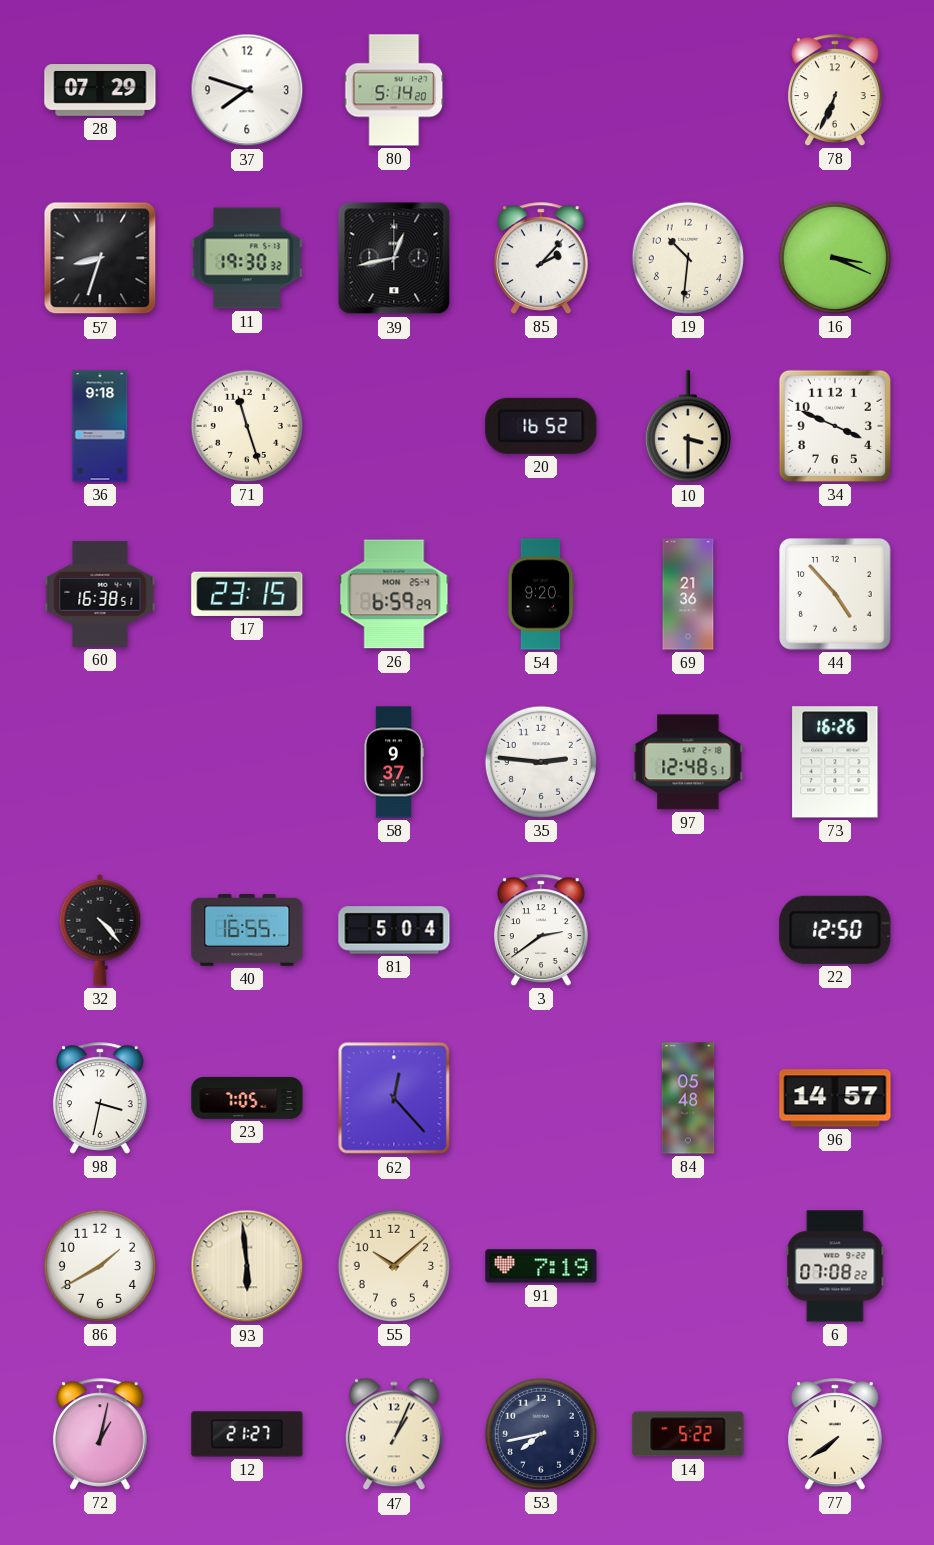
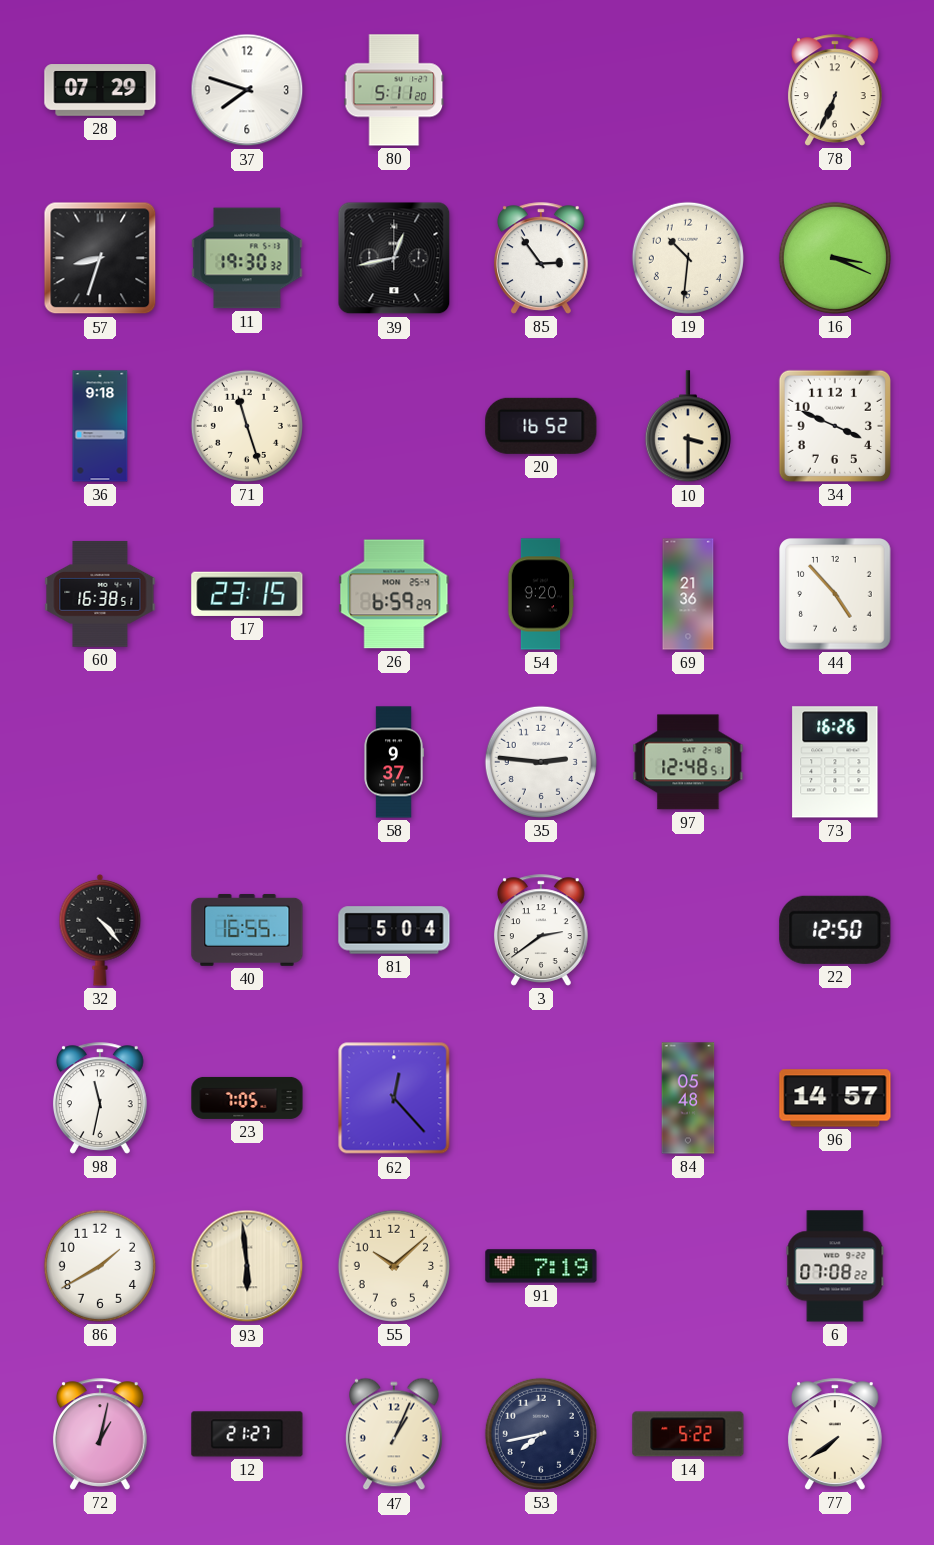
80: 5:14 -> 5:11
85: 2:07 -> 2:54
98: 3:32 -> 11:32
